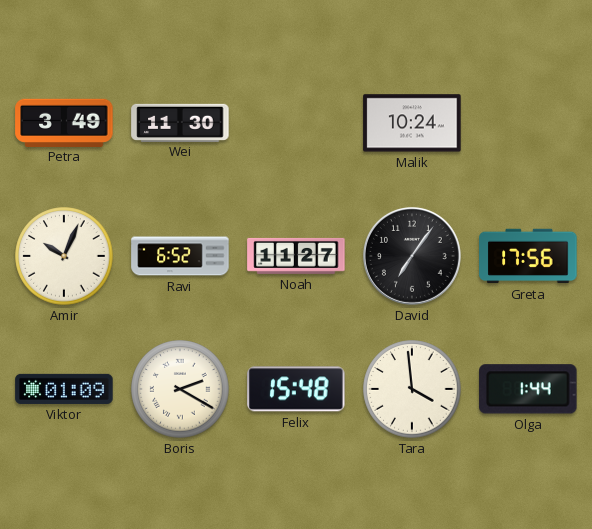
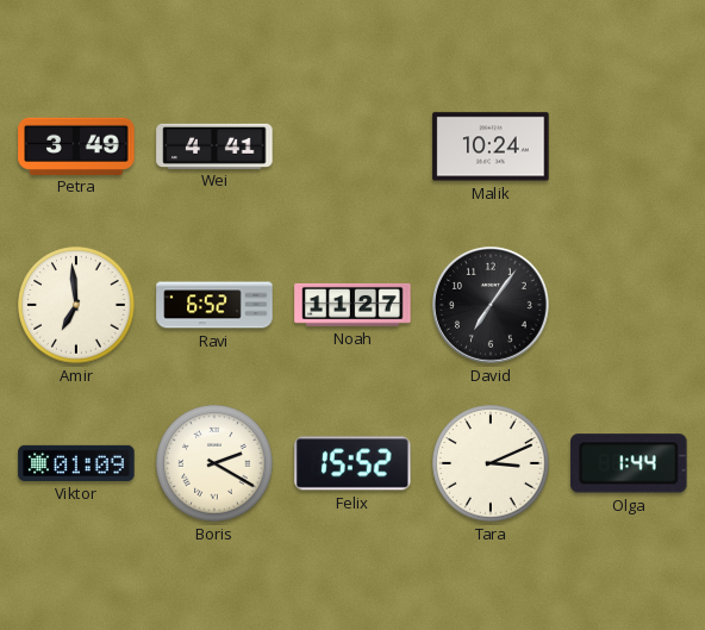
Wei: 11:30 -> 4:41
Amir: 10:04 -> 6:59
Greta: 17:56 -> none
Felix: 15:48 -> 15:52
Tara: 3:59 -> 3:11
